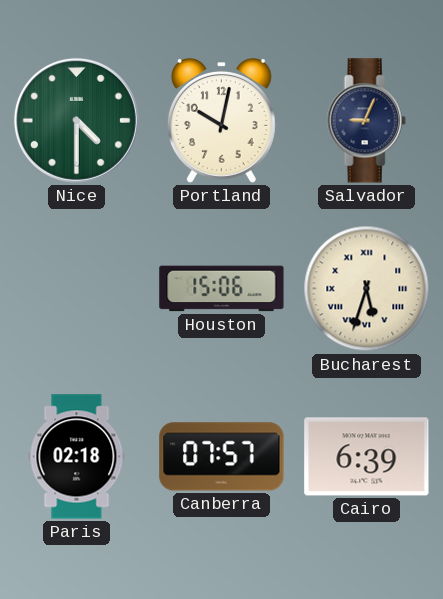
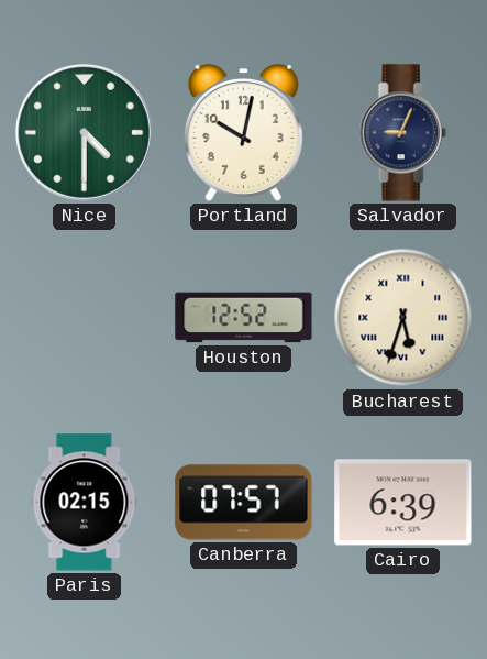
Houston: 15:06 -> 12:52
Paris: 02:18 -> 02:15
